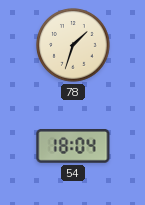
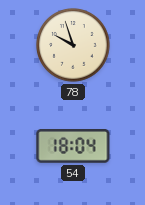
78: 1:33 -> 9:57
